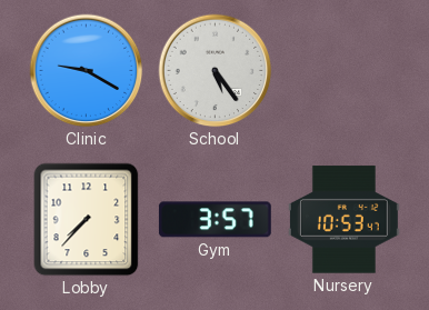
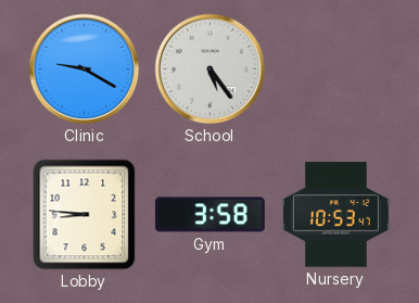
Lobby: 7:37 -> 8:46
Gym: 3:57 -> 3:58
